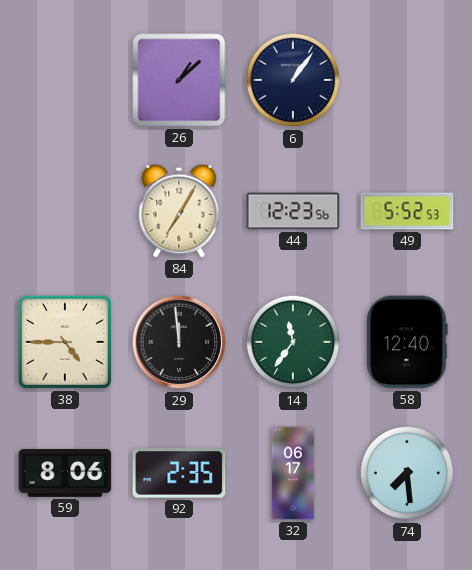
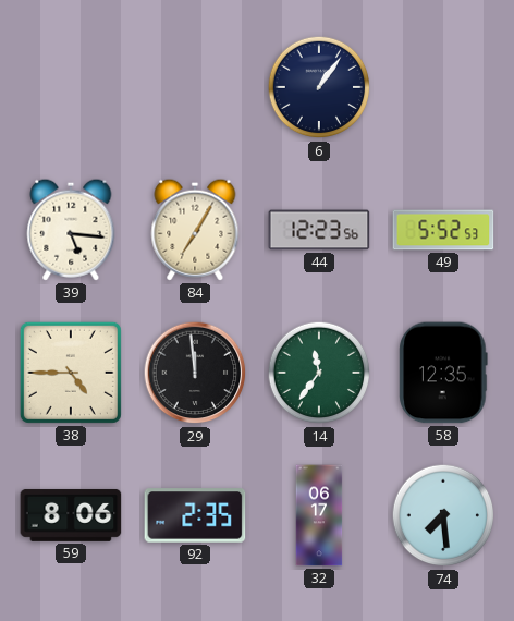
26: 1:08 -> none
39: none -> 5:16
58: 12:40 -> 12:35
